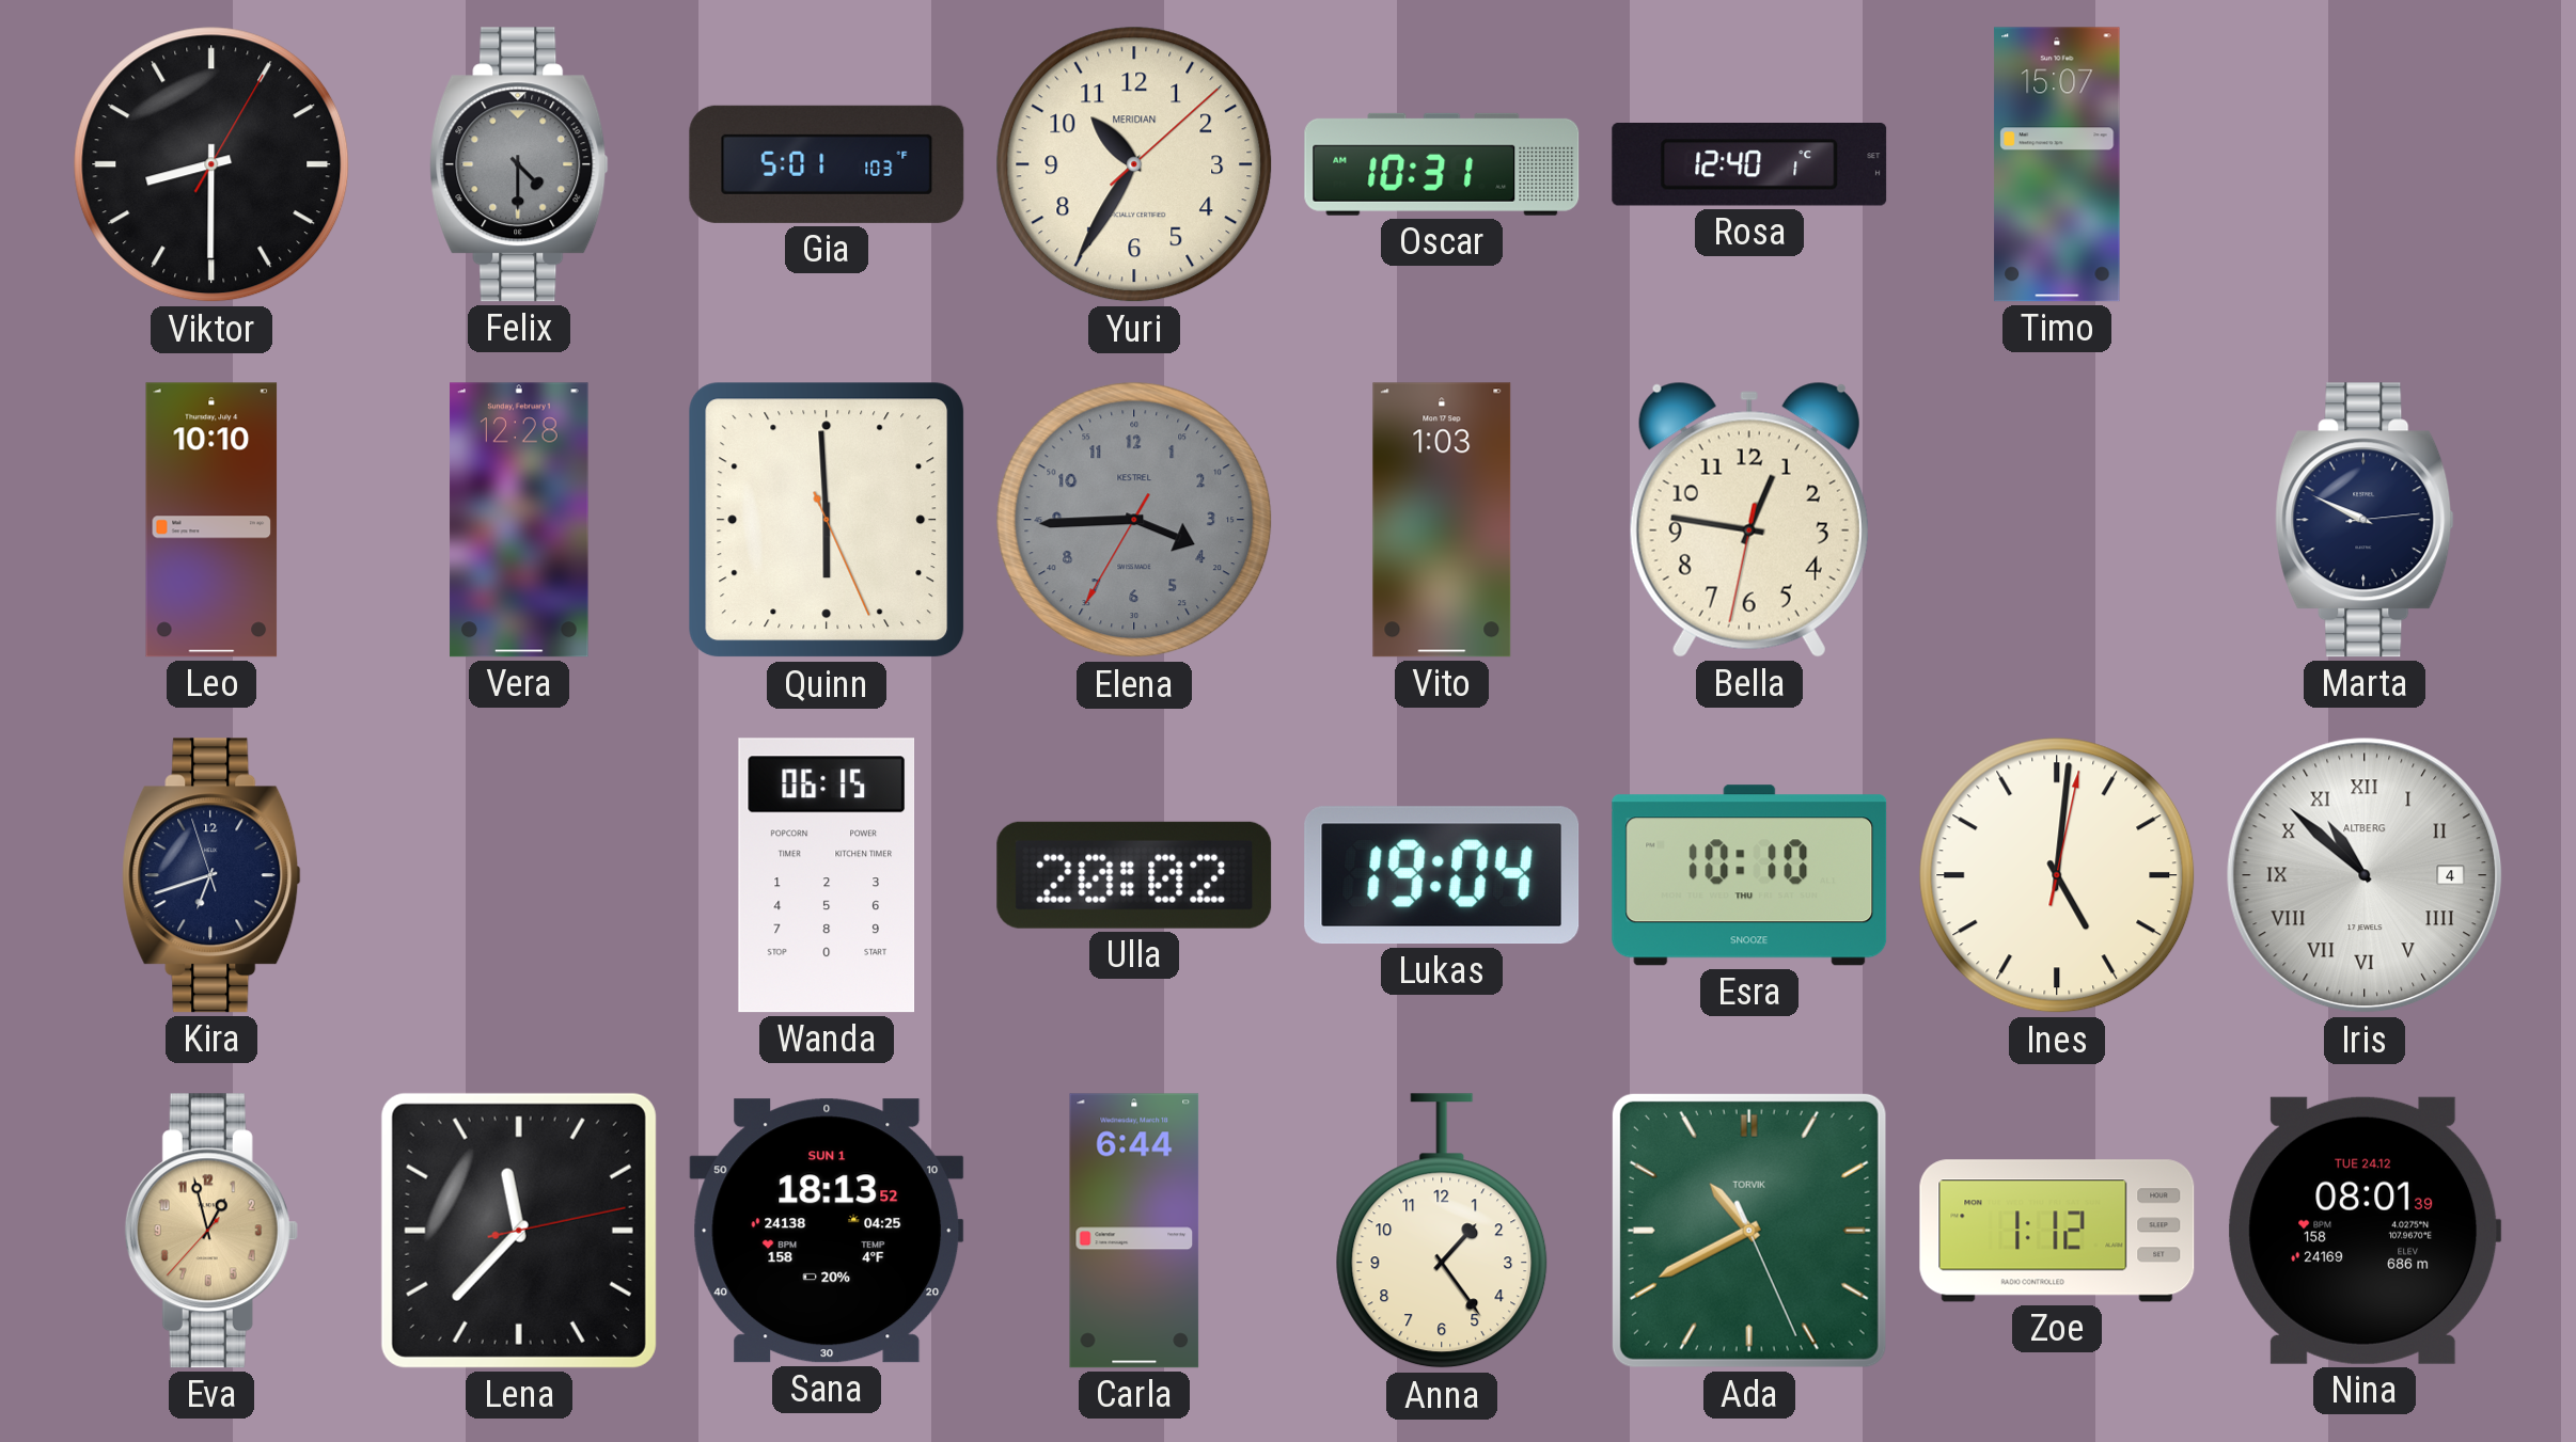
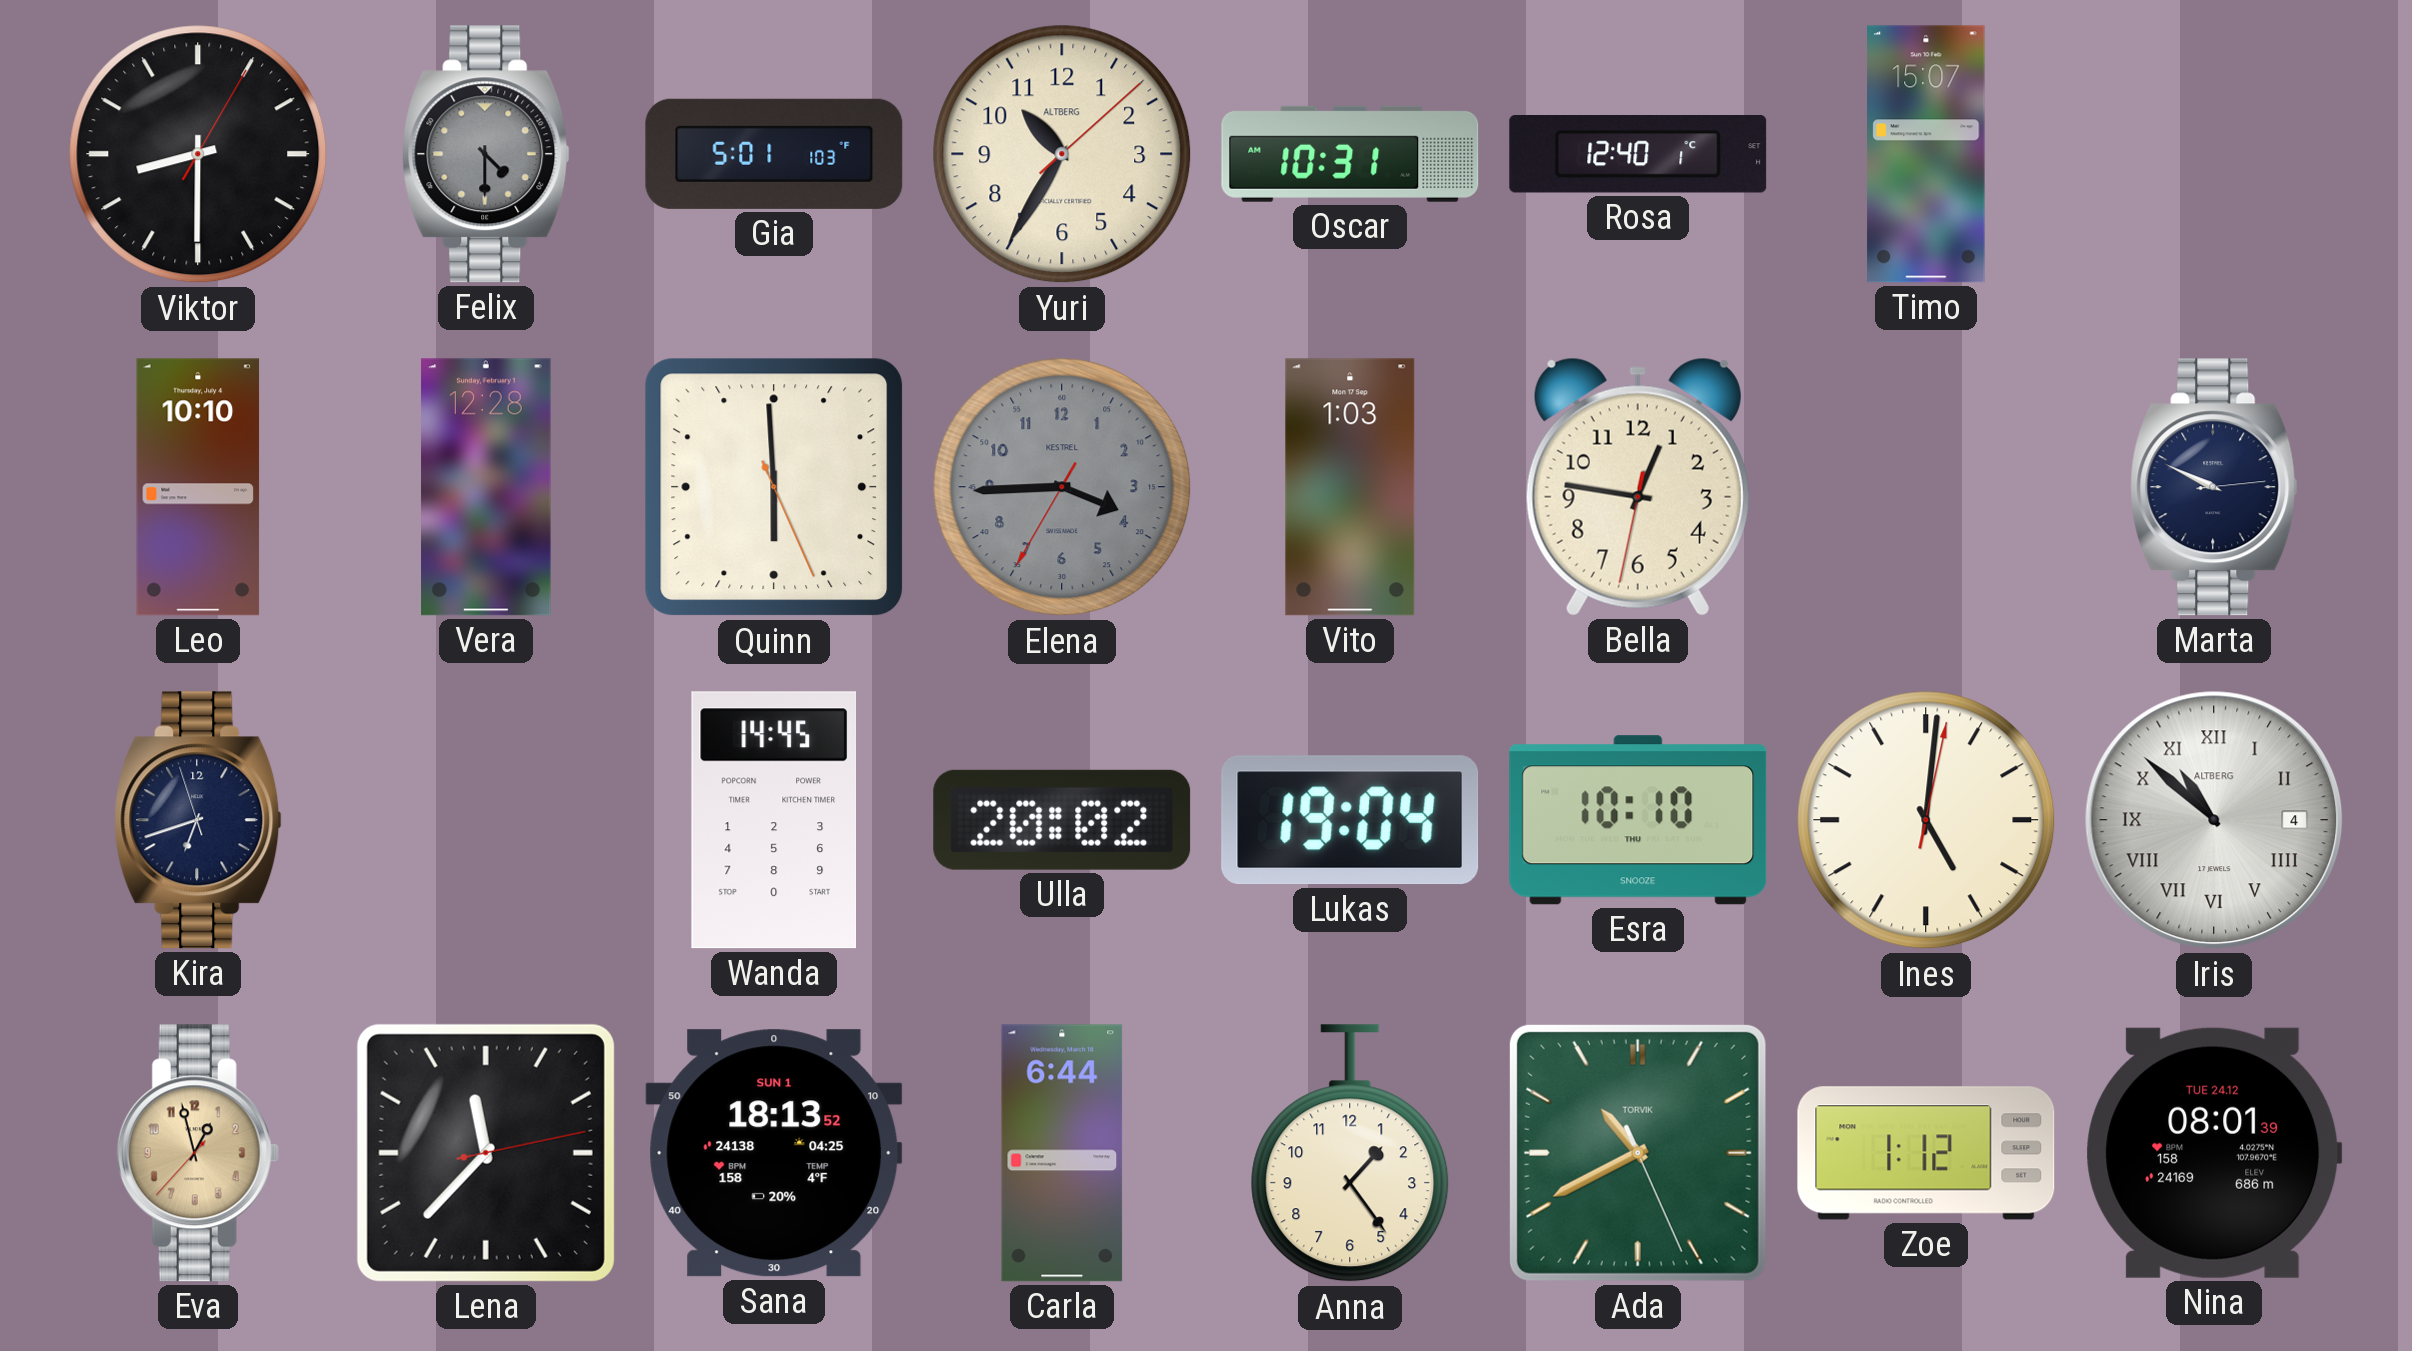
Yuri brand: MERIDIAN -> ALTBERG
Wanda: 06:15 -> 14:45
